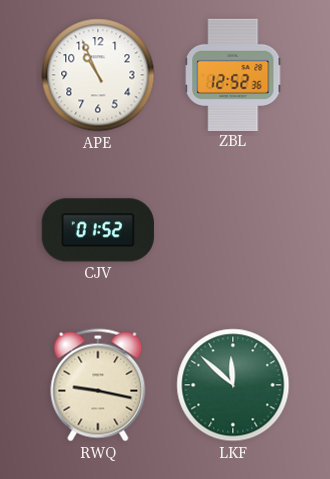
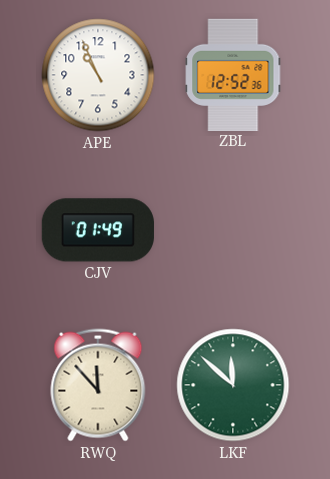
CJV: 01:52 -> 01:49
RWQ: 9:17 -> 11:53
